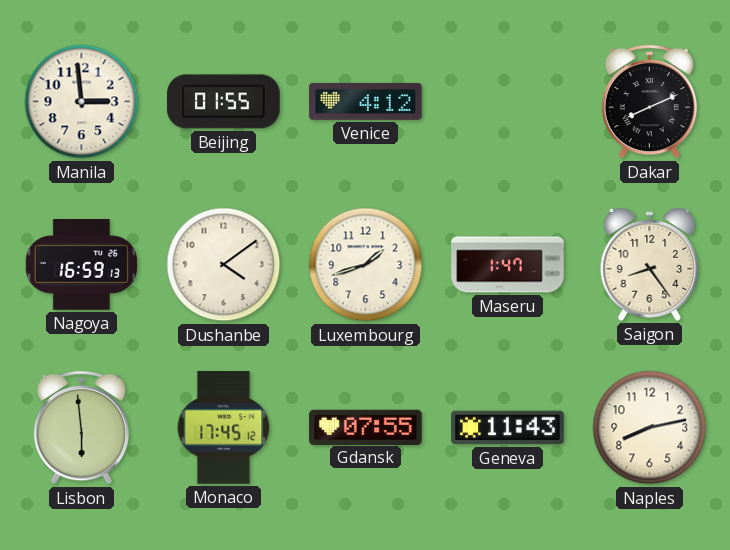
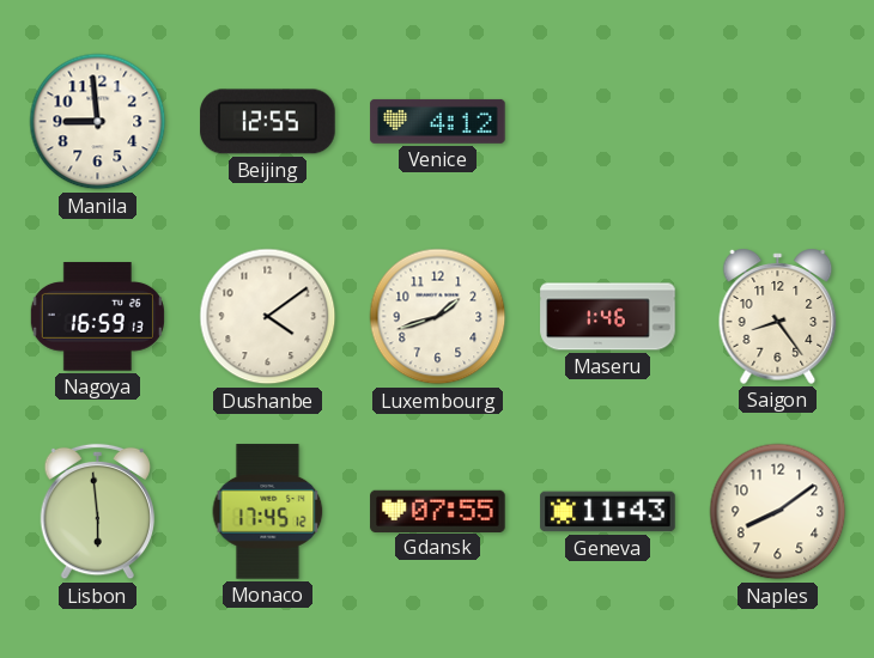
Manila: 2:59 -> 8:59
Beijing: 01:55 -> 12:55
Dakar: 8:11 -> none
Maseru: 1:47 -> 1:46
Naples: 8:13 -> 8:09
